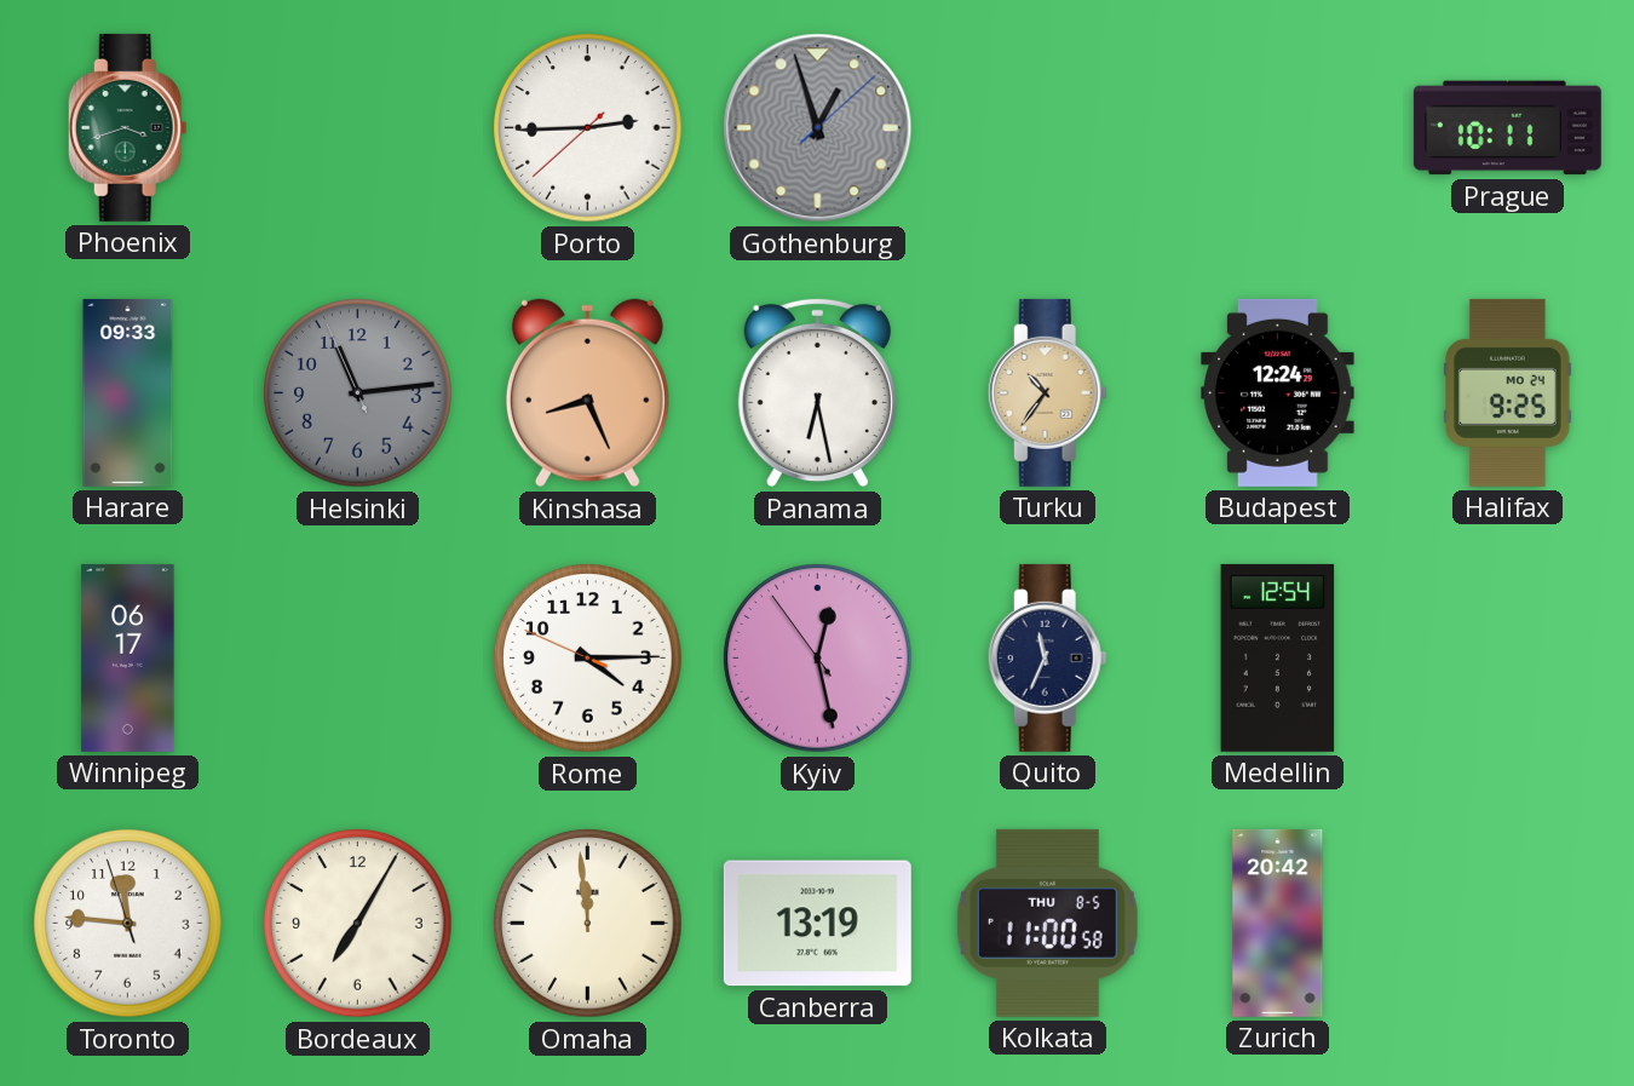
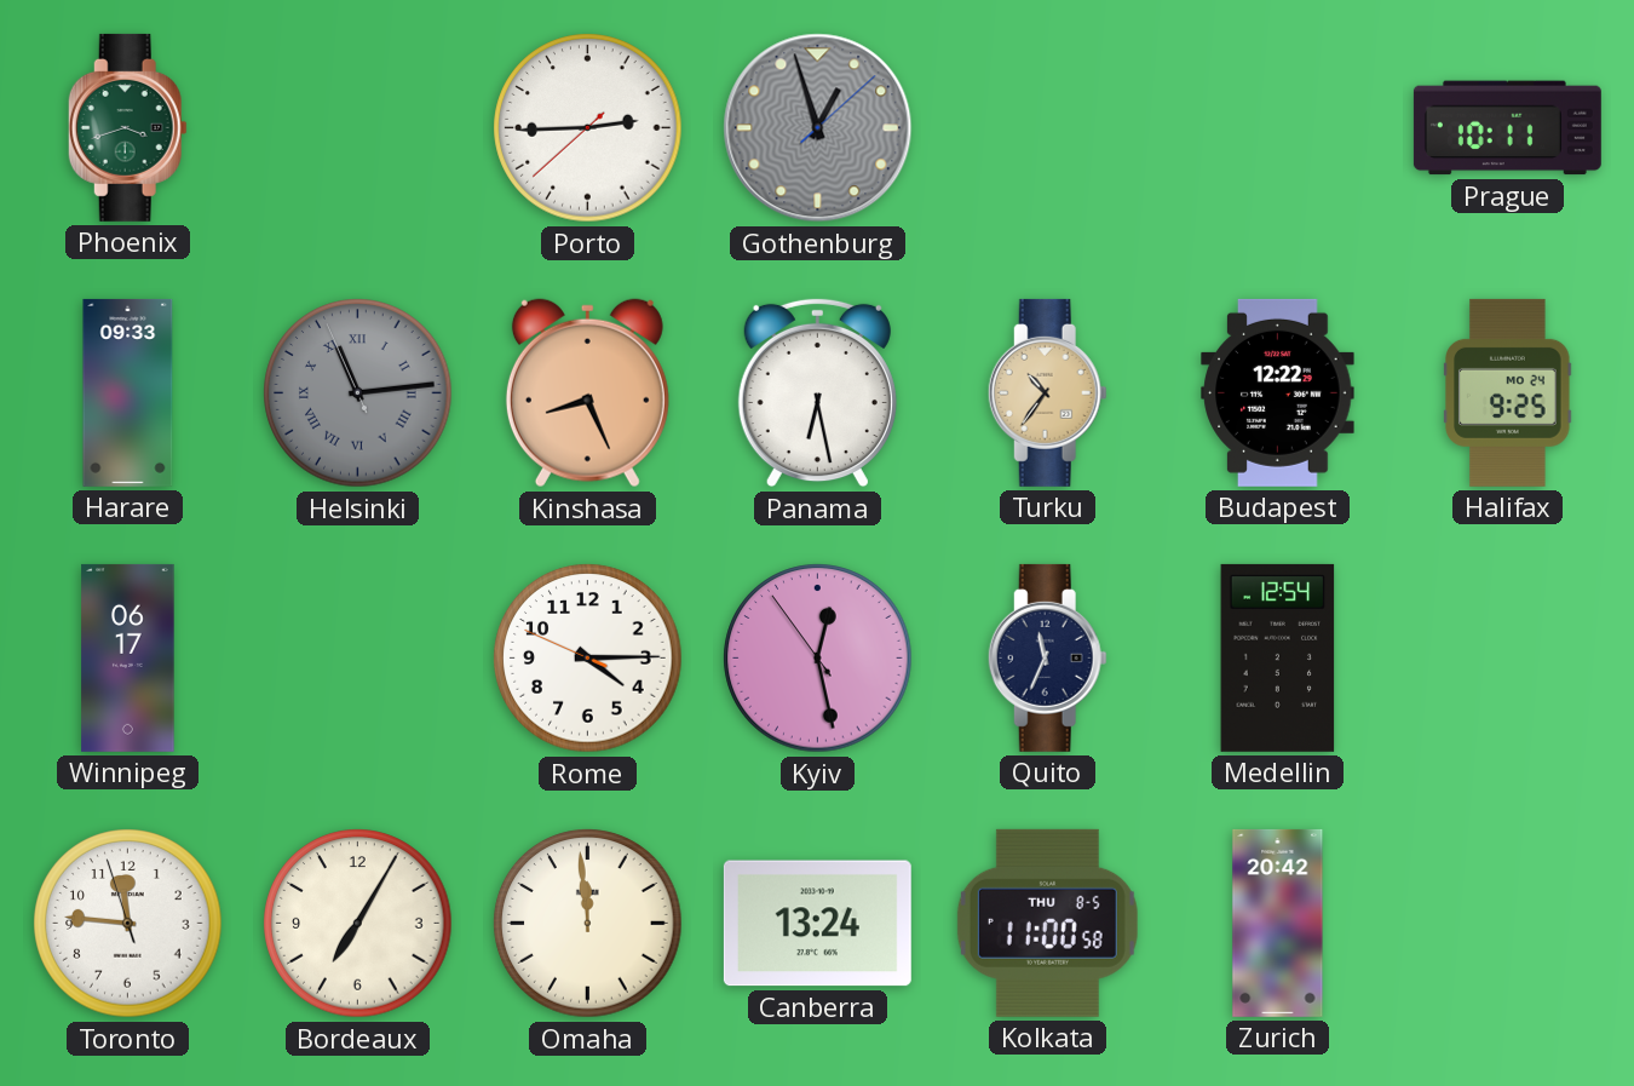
Helsinki numerals: Arabic -> Roman
Budapest: 12:24 -> 12:22
Canberra: 13:19 -> 13:24
